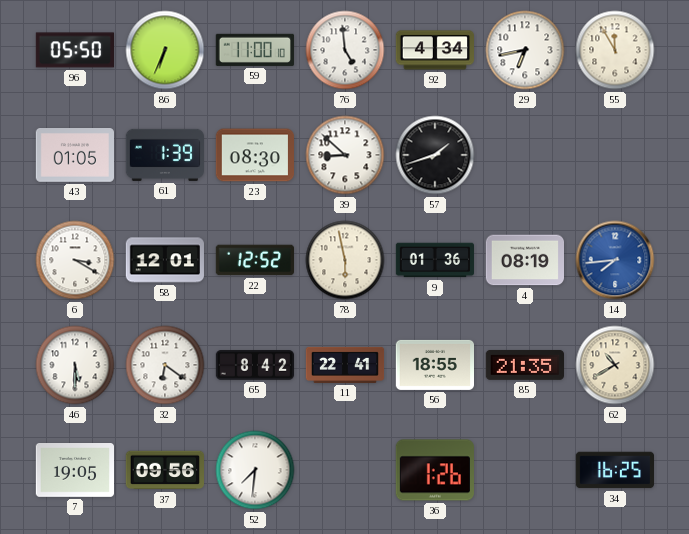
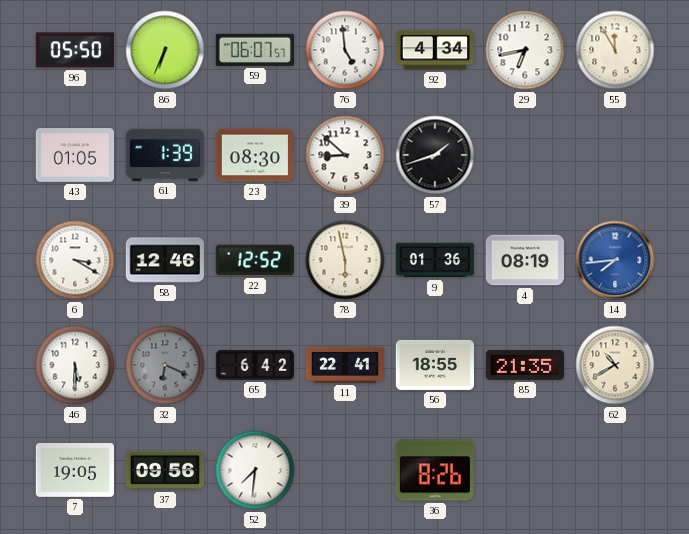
59: 11:00 -> 06:07
58: 12:01 -> 12:46
32: 6:21 -> 6:19
32 dial: white -> grey
65: 8:42 -> 6:42
36: 1:26 -> 8:26
34: 16:25 -> none
